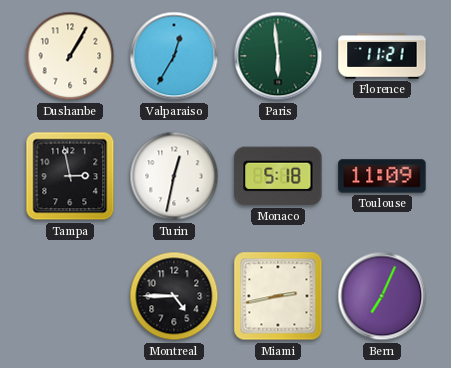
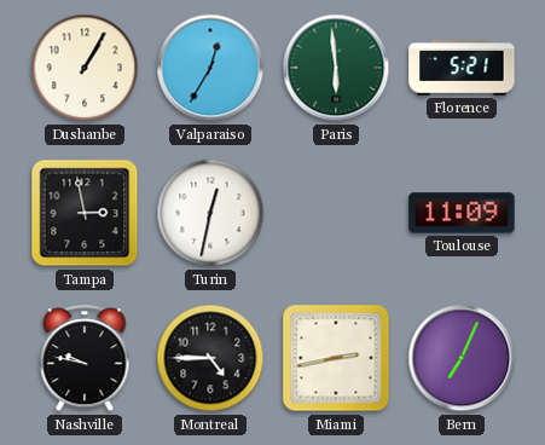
Florence: 11:21 -> 5:21
Monaco: 5:18 -> none
Nashville: none -> 9:47
